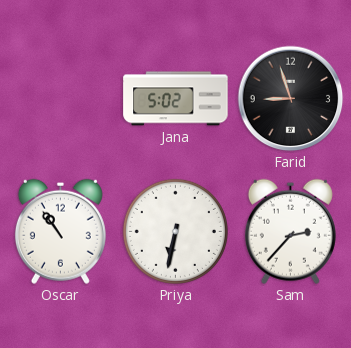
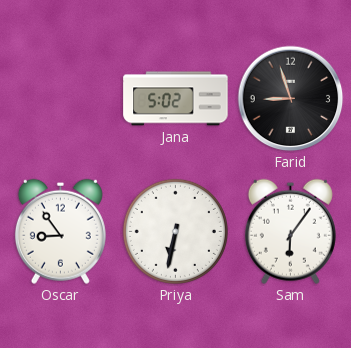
Oscar: 10:54 -> 8:54
Sam: 2:37 -> 6:06
